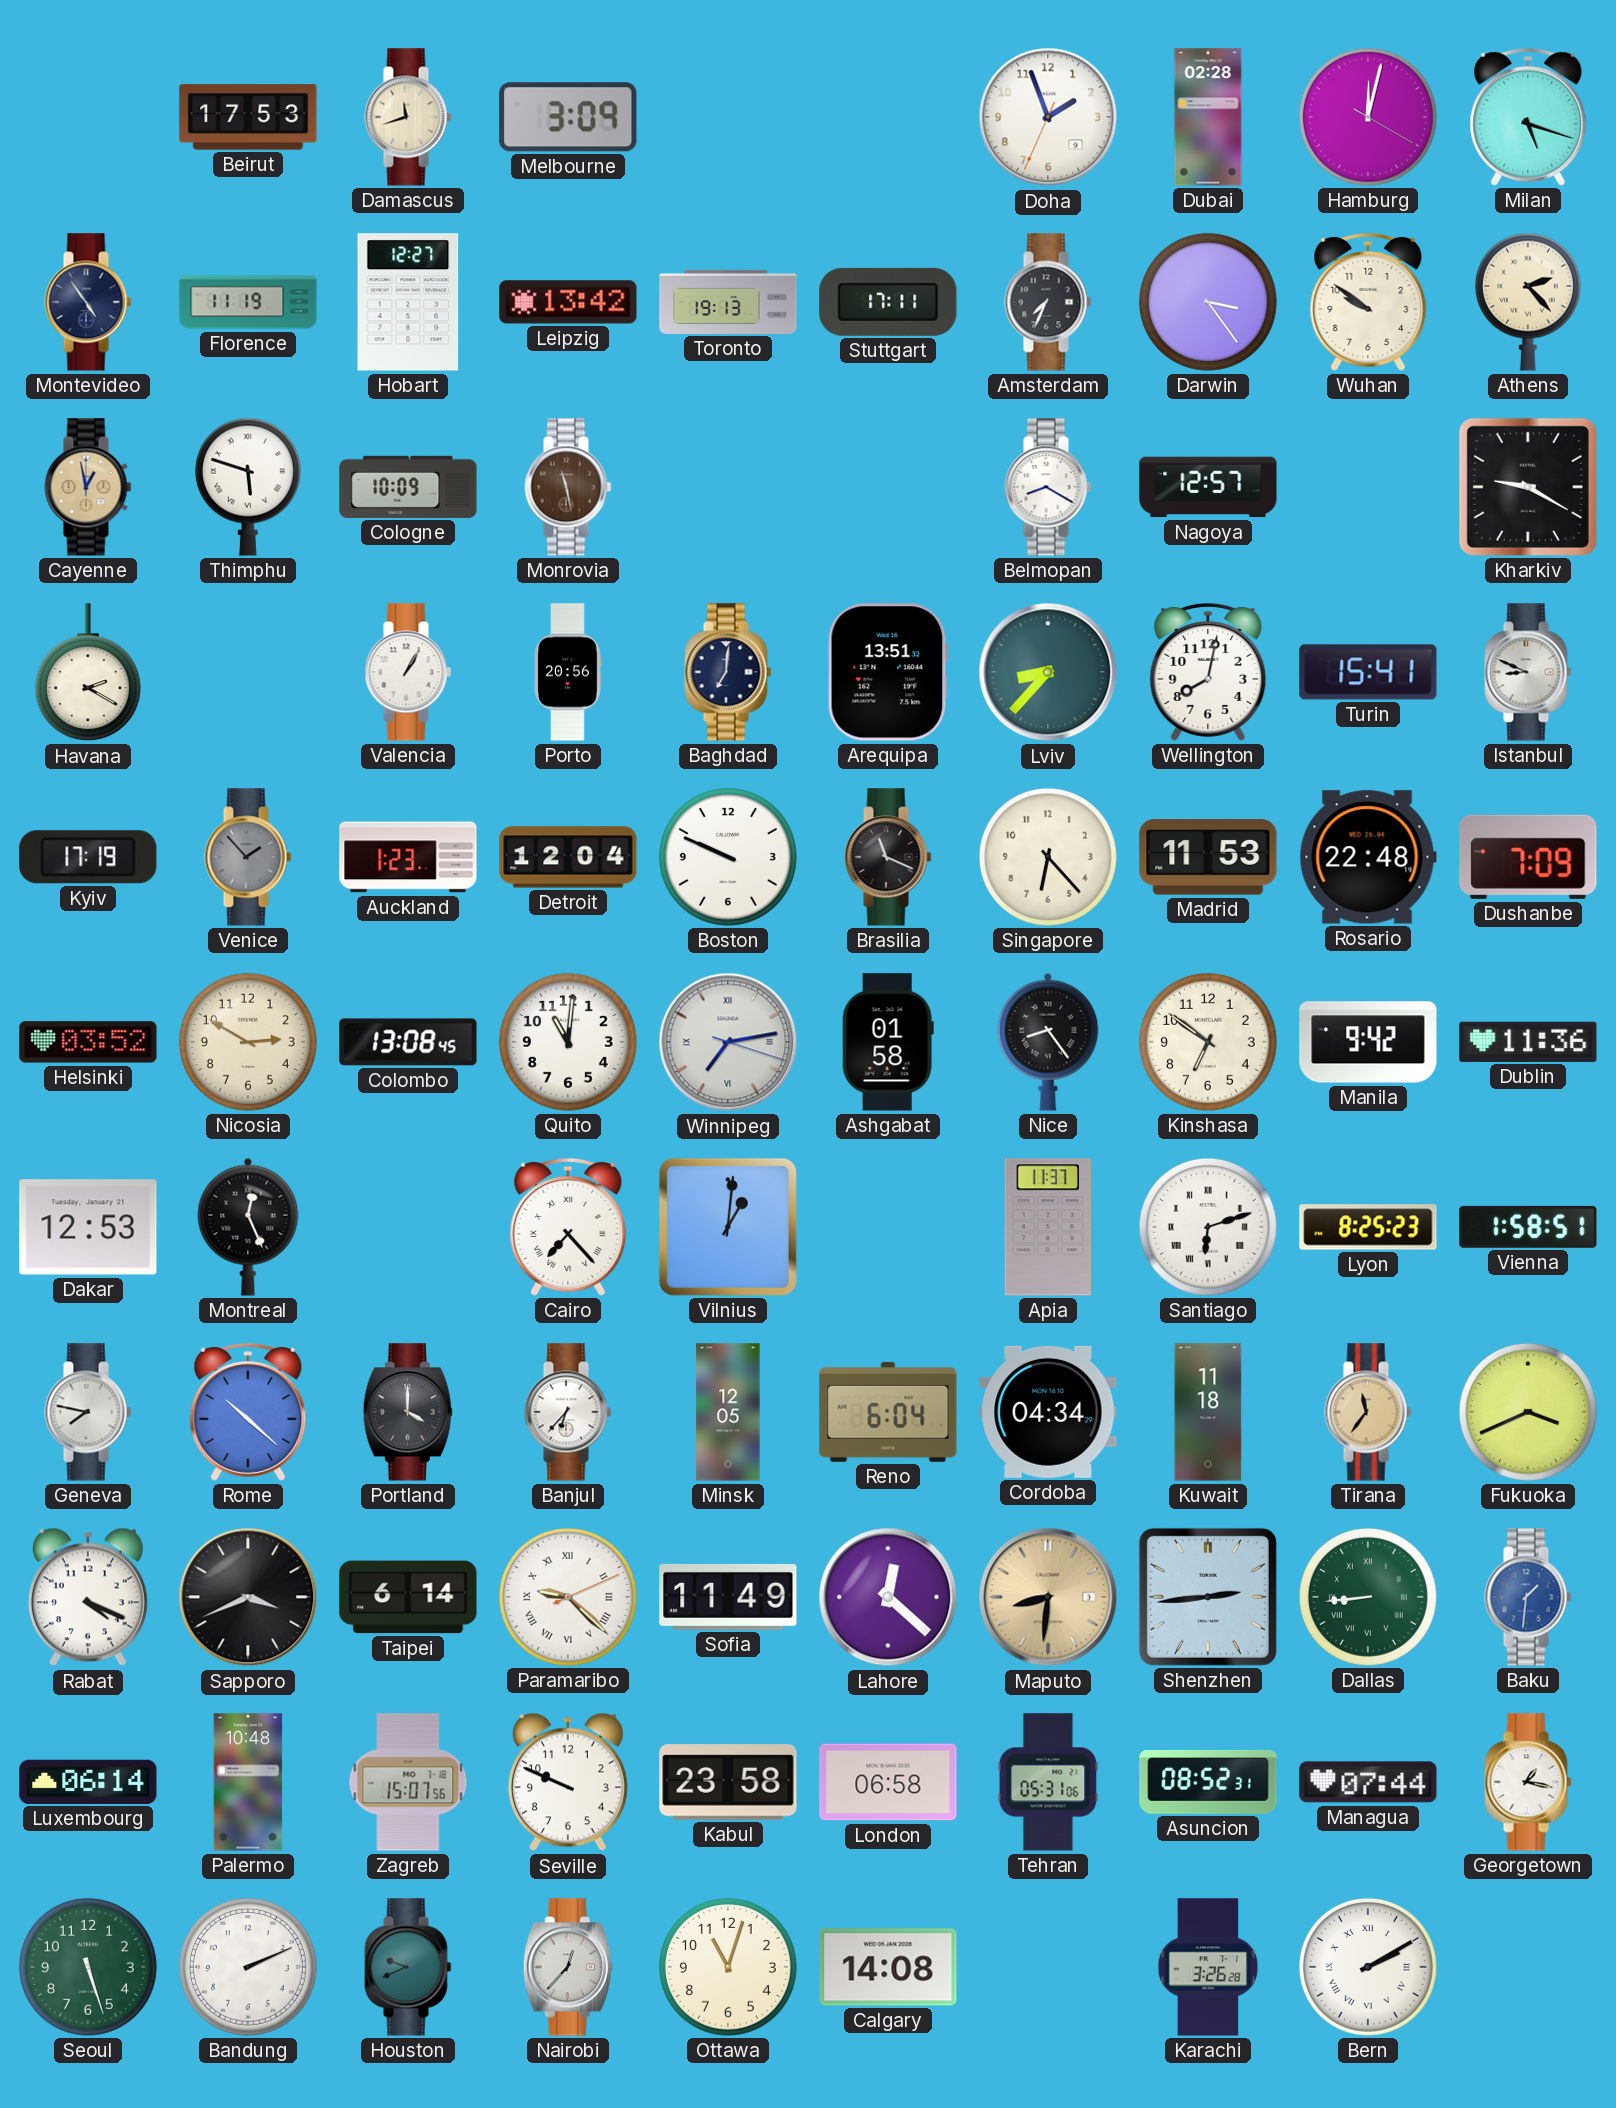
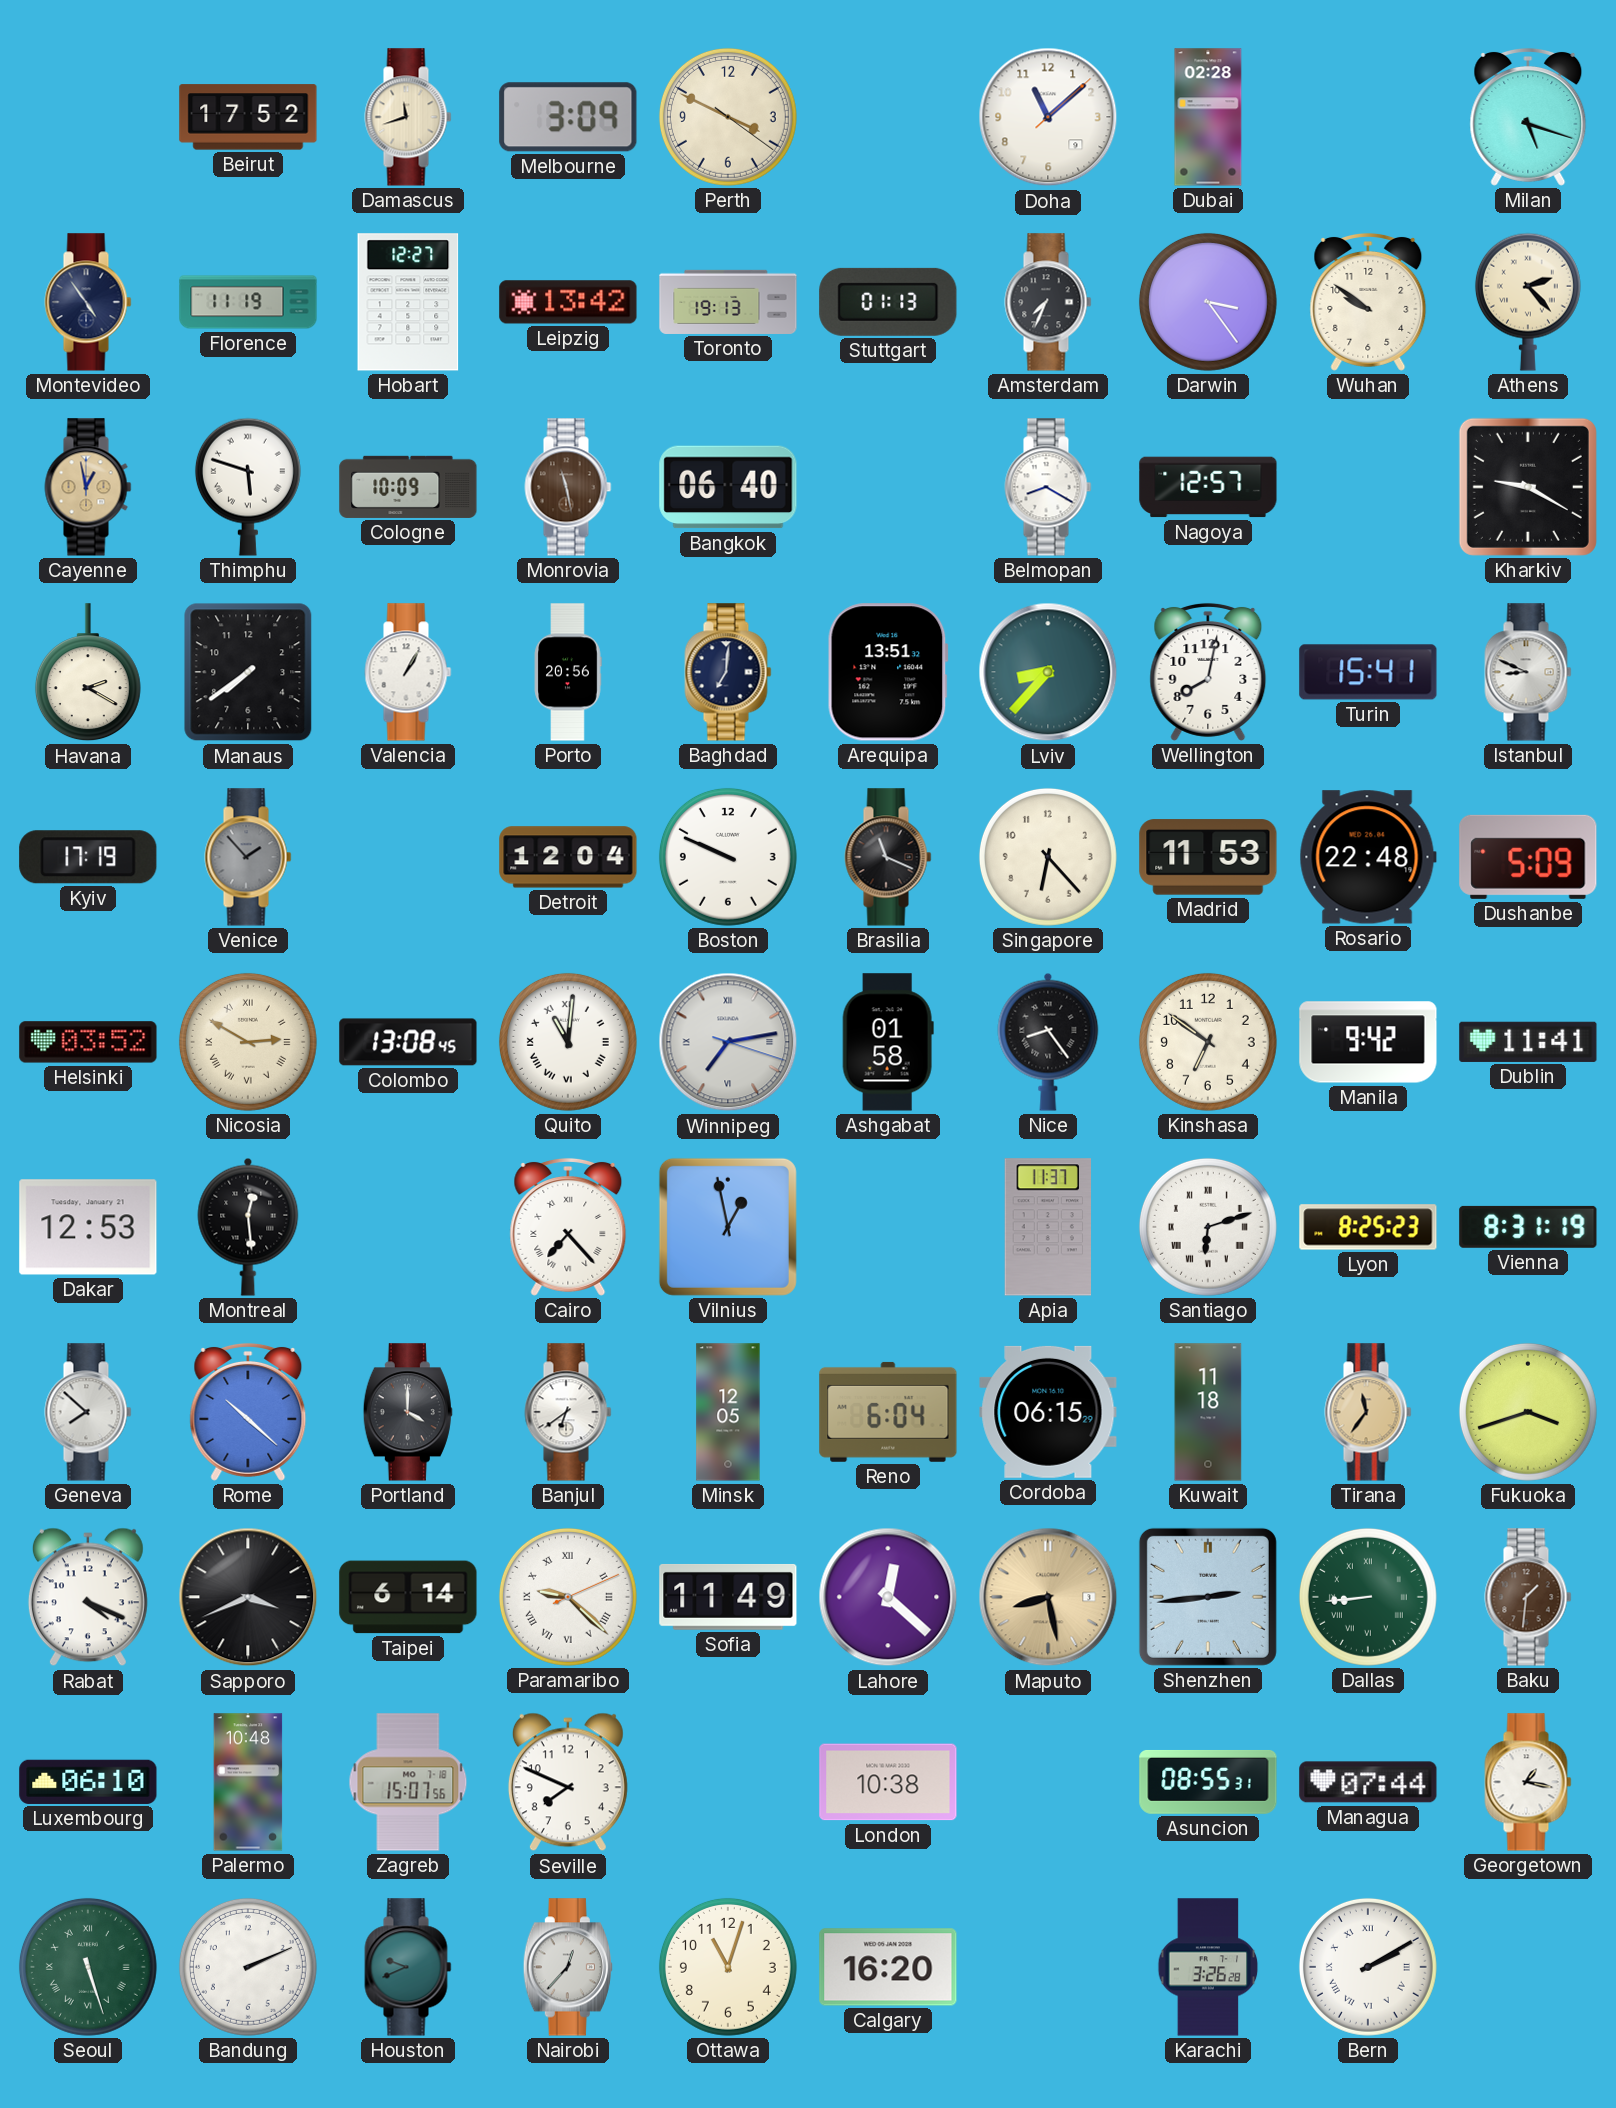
Beirut: 17:53 -> 17:52
Perth: none -> 3:49
Doha: 1:56 -> 11:08
Hamburg: 12:02 -> none
Stuttgart: 17:11 -> 01:13
Bangkok: none -> 06:40
Manaus: none -> 7:39
Auckland: 1:23 -> none
Dushanbe: 7:09 -> 5:09
Nicosia numerals: Arabic -> Roman
Quito numerals: Arabic -> Roman
Dublin: 11:36 -> 11:41
Montreal: 12:26 -> 12:29
Vilnius: 1:01 -> 12:58
Vienna: 1:58 -> 8:31
Geneva: 7:47 -> 7:52
Banjul: 6:37 -> 6:39
Cordoba: 04:34 -> 06:15
Fukuoka: 3:41 -> 3:42
Maputo: 8:31 -> 8:28
Baku dial: blue -> brown
Luxembourg: 06:14 -> 06:10
Seville: 9:49 -> 7:49
Kabul: 23:58 -> none
London: 06:58 -> 10:38
Tehran: 05:31 -> none
Asuncion: 08:52 -> 08:55
Seoul numerals: Arabic -> Roman
Calgary: 14:08 -> 16:20
